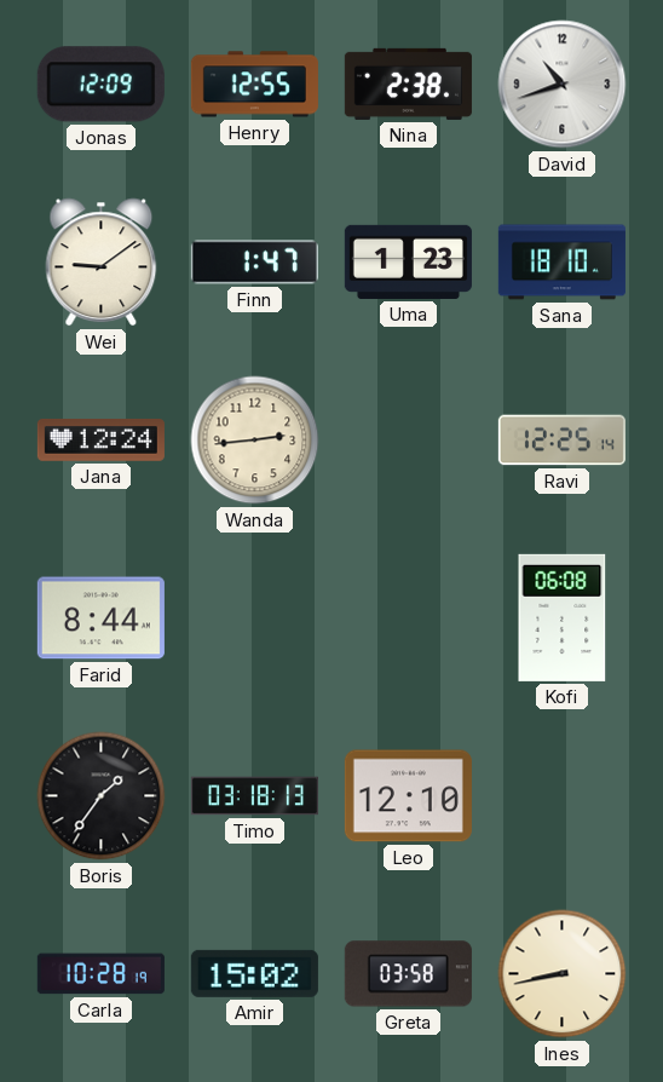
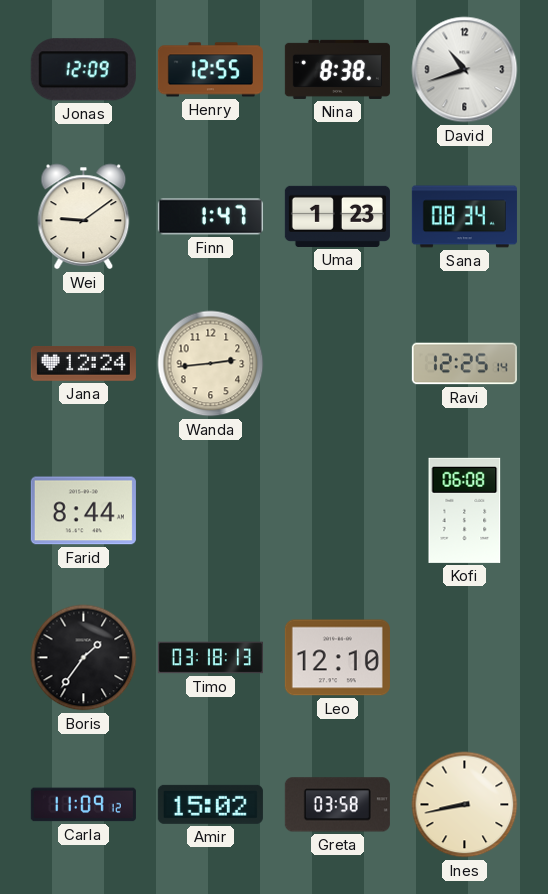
Nina: 2:38 -> 8:38
Sana: 18:10 -> 08:34
Carla: 10:28 -> 11:09
